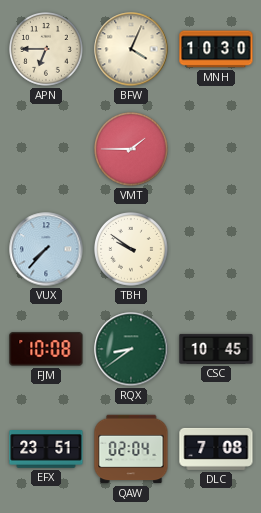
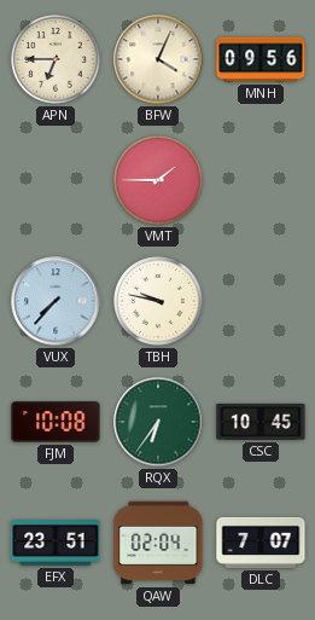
MNH: 10:30 -> 09:56
TBH: 9:51 -> 9:47
RQX: 8:39 -> 6:36
DLC: 7:08 -> 7:07
